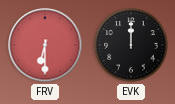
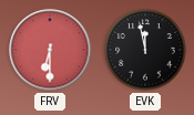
EVK: 12:00 -> 11:58
